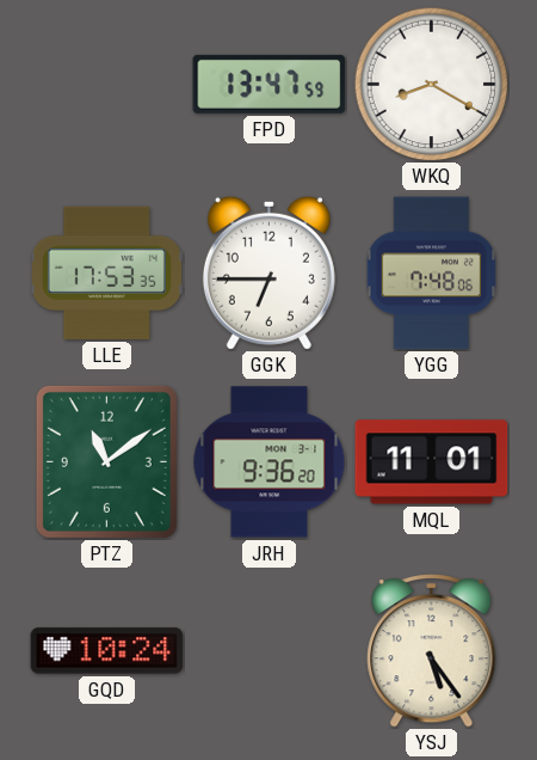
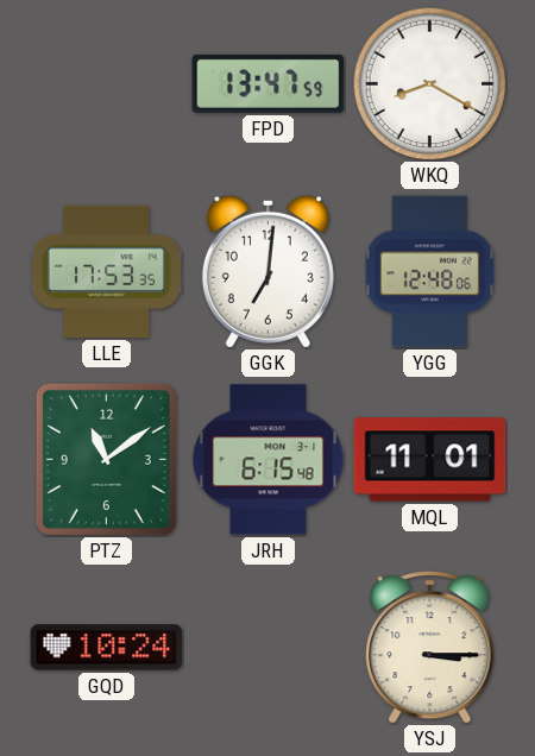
GGK: 6:45 -> 7:01
YGG: 7:48 -> 12:48
JRH: 9:36 -> 6:15
YSJ: 5:24 -> 3:15
